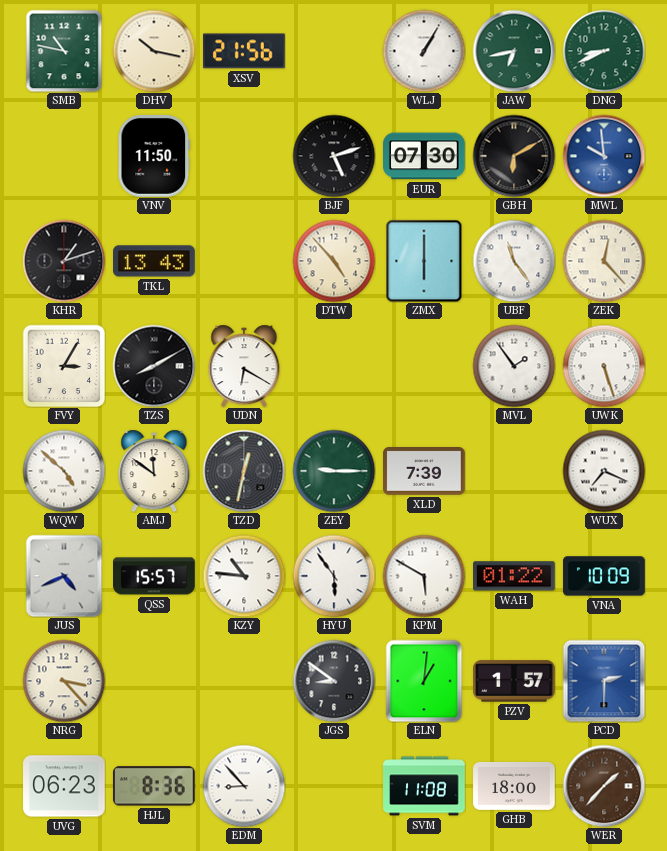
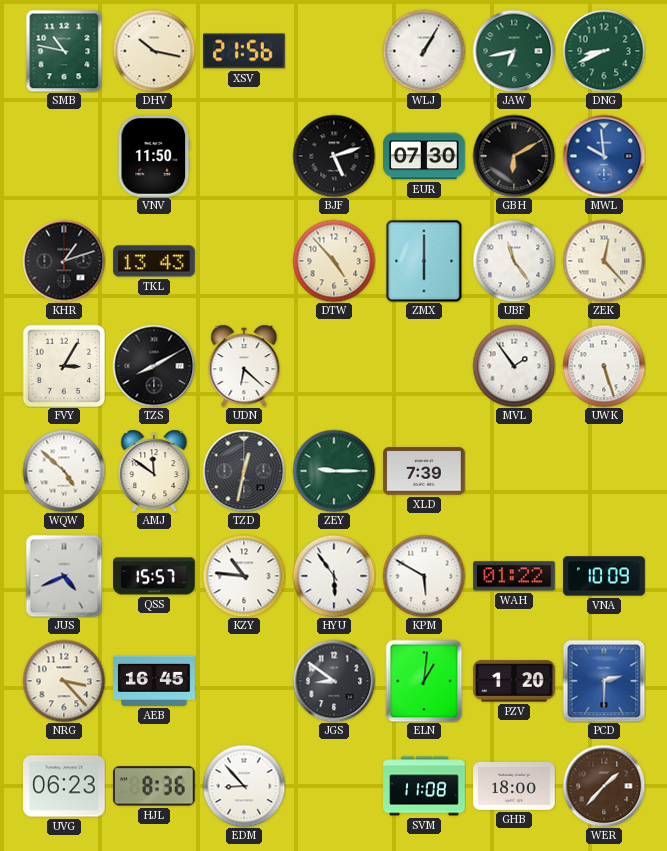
UDN: 6:20 -> 6:22
WUX: 7:19 -> none
AEB: none -> 16:45
PZV: 1:57 -> 1:20
